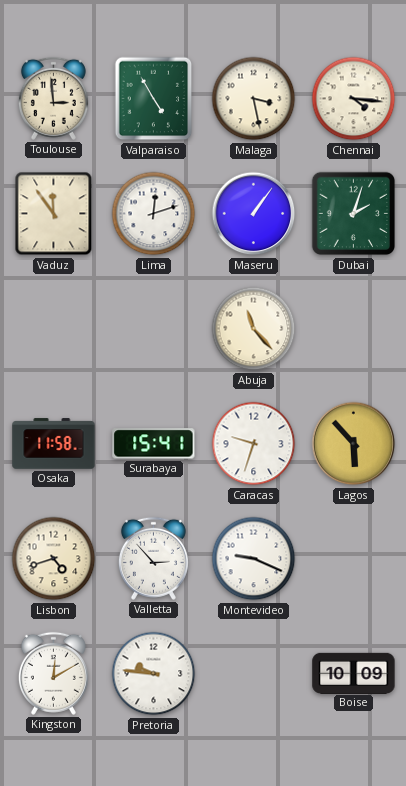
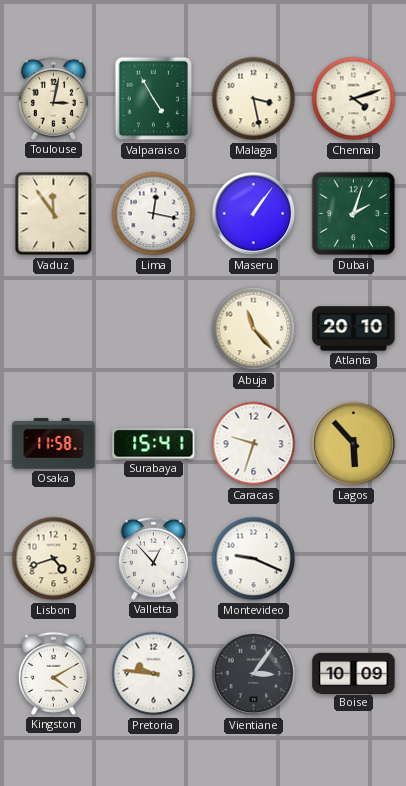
Toulouse: 2:59 -> 3:02
Chennai: 4:16 -> 4:12
Lima: 12:12 -> 12:17
Atlanta: none -> 20:10
Valletta: 2:53 -> 12:53
Kingston: 12:10 -> 4:10
Vientiane: none -> 3:06
